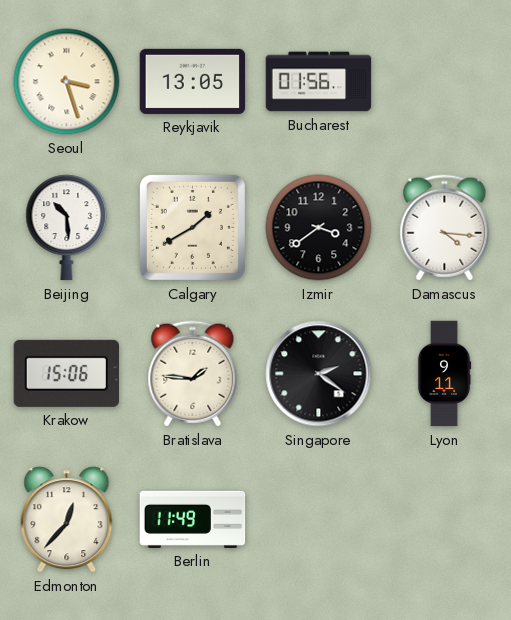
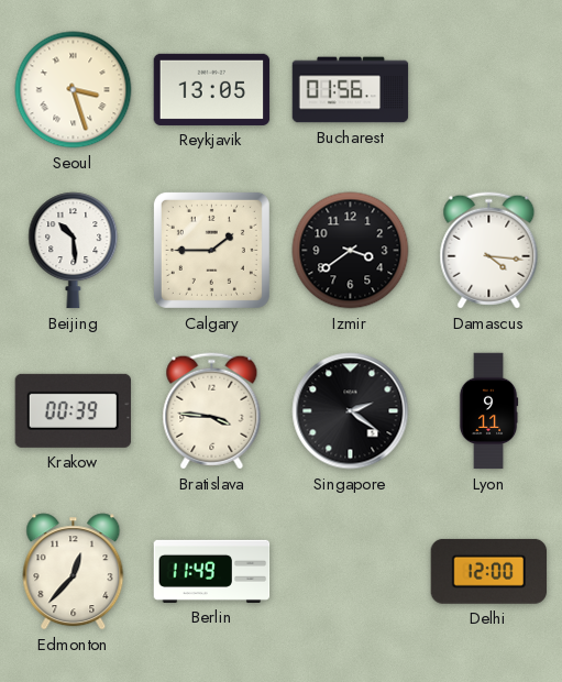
Calgary: 1:40 -> 1:45
Krakow: 15:06 -> 00:39
Bratislava: 1:46 -> 3:46
Delhi: none -> 12:00
